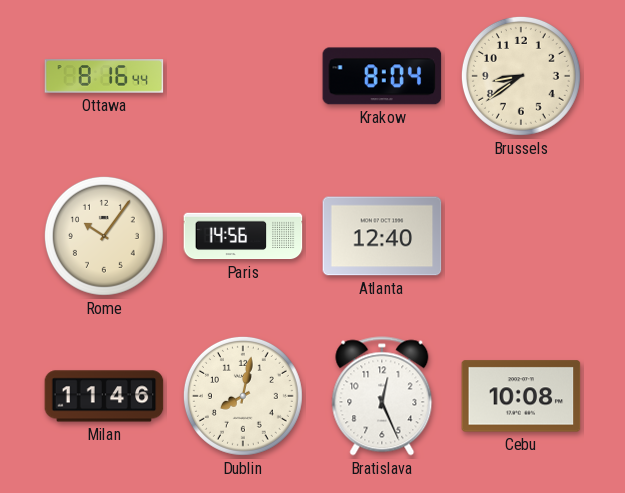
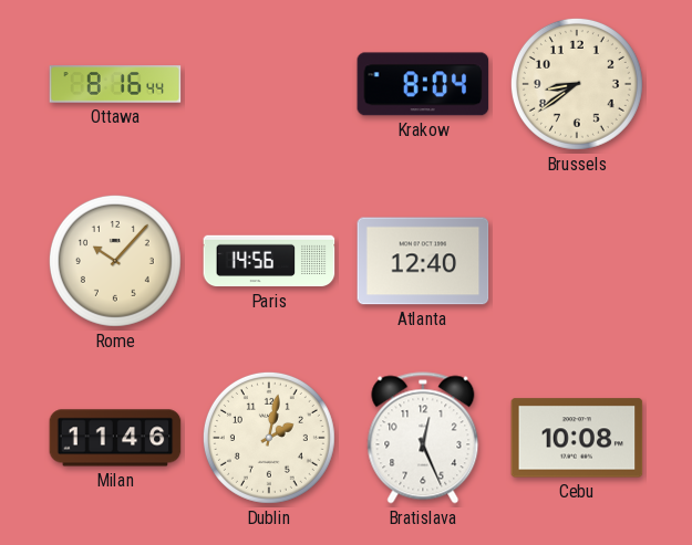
Rome: 10:06 -> 10:07
Dublin: 8:02 -> 2:02
